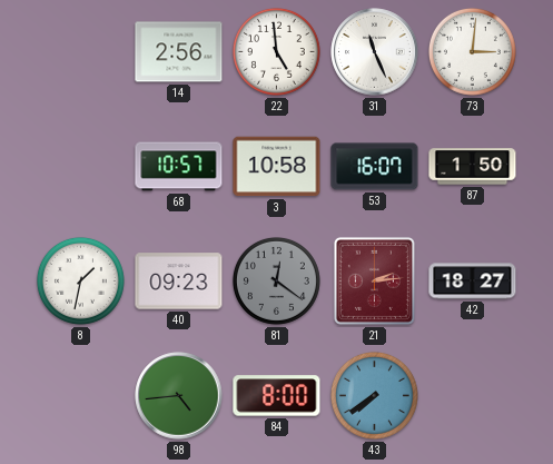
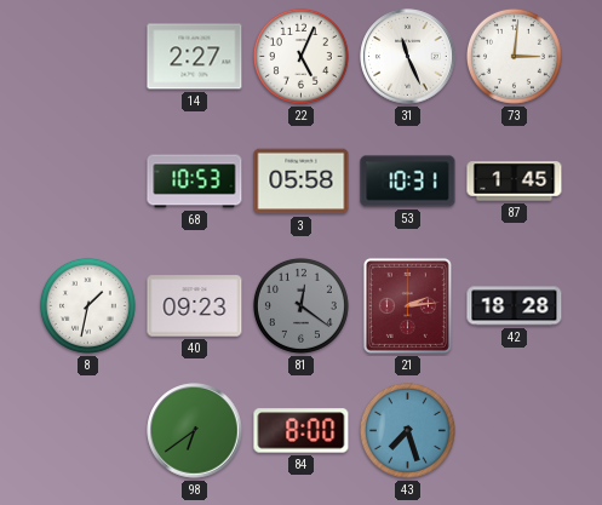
14: 2:56 -> 2:27
22: 4:59 -> 5:04
68: 10:57 -> 10:53
3: 10:58 -> 05:58
53: 16:07 -> 10:31
87: 1:50 -> 1:45
42: 18:27 -> 18:28
98: 4:44 -> 6:39
43: 7:39 -> 7:27
